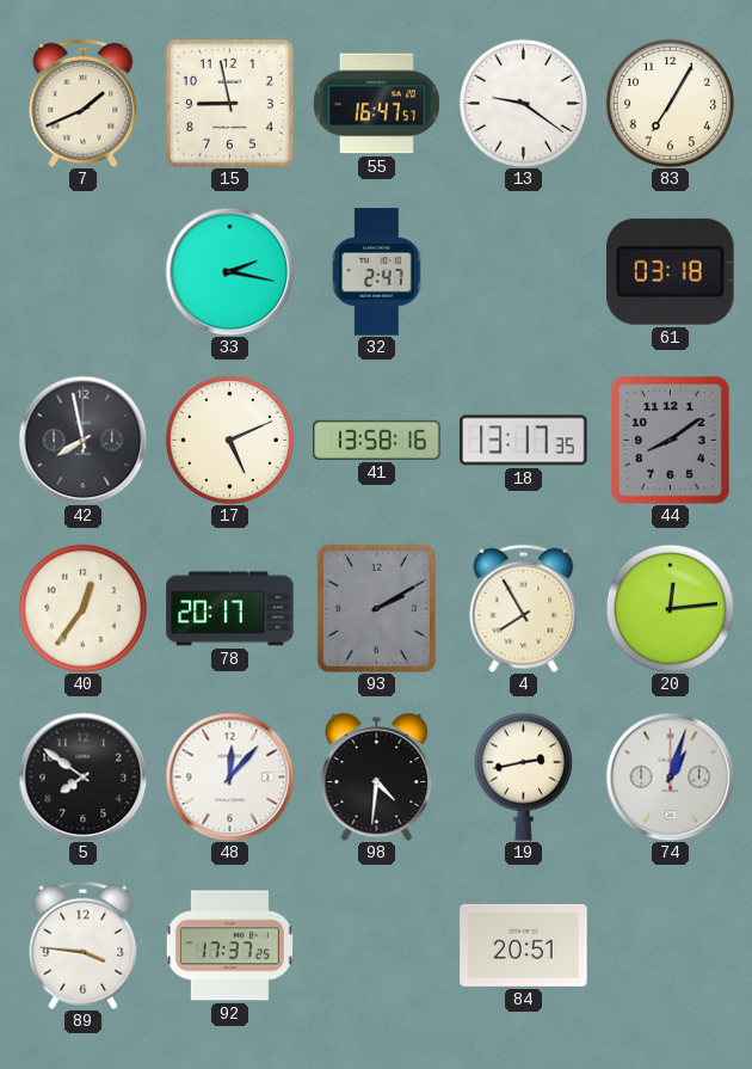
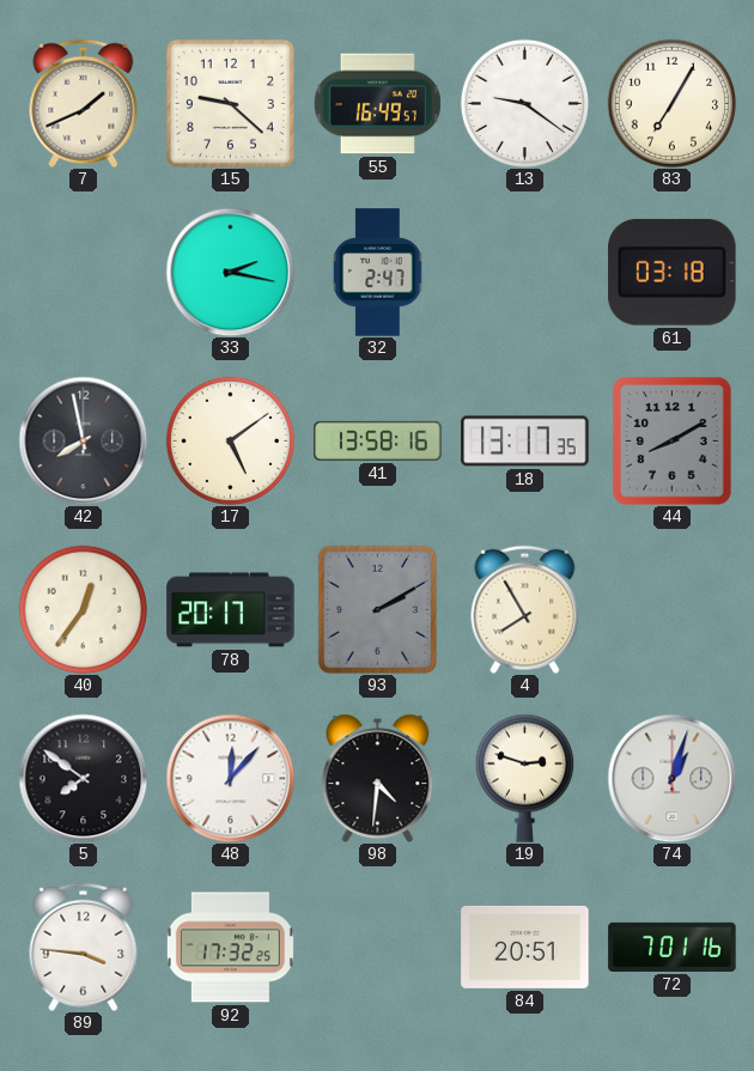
15: 8:58 -> 9:22
55: 16:47 -> 16:49
17: 5:11 -> 5:09
44: 8:09 -> 8:10
20: 12:14 -> none
19: 2:43 -> 2:48
92: 17:37 -> 17:32
72: none -> 7:01
